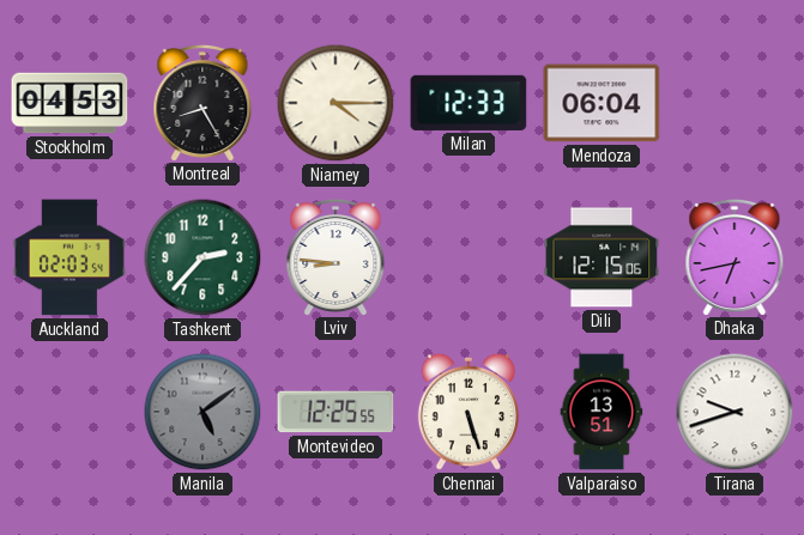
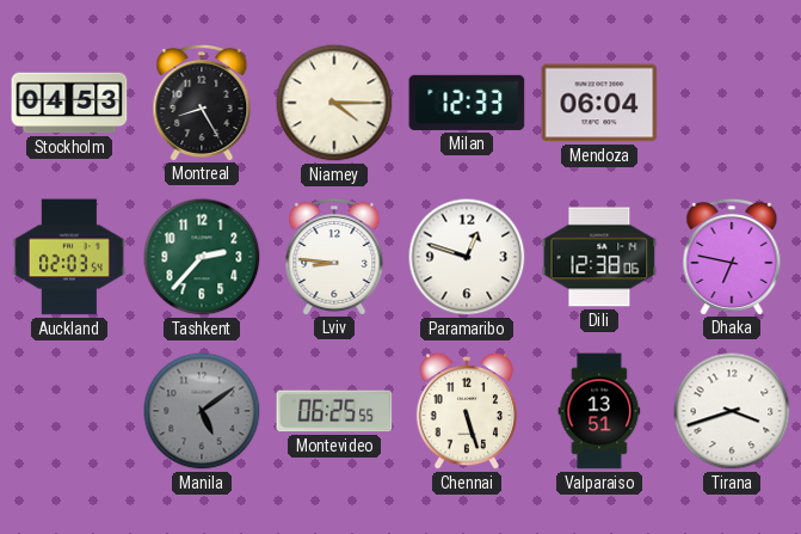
Paramaribo: none -> 12:48
Dili: 12:15 -> 12:38
Dhaka: 6:43 -> 6:47
Montevideo: 12:25 -> 06:25
Tirana: 9:42 -> 3:42
